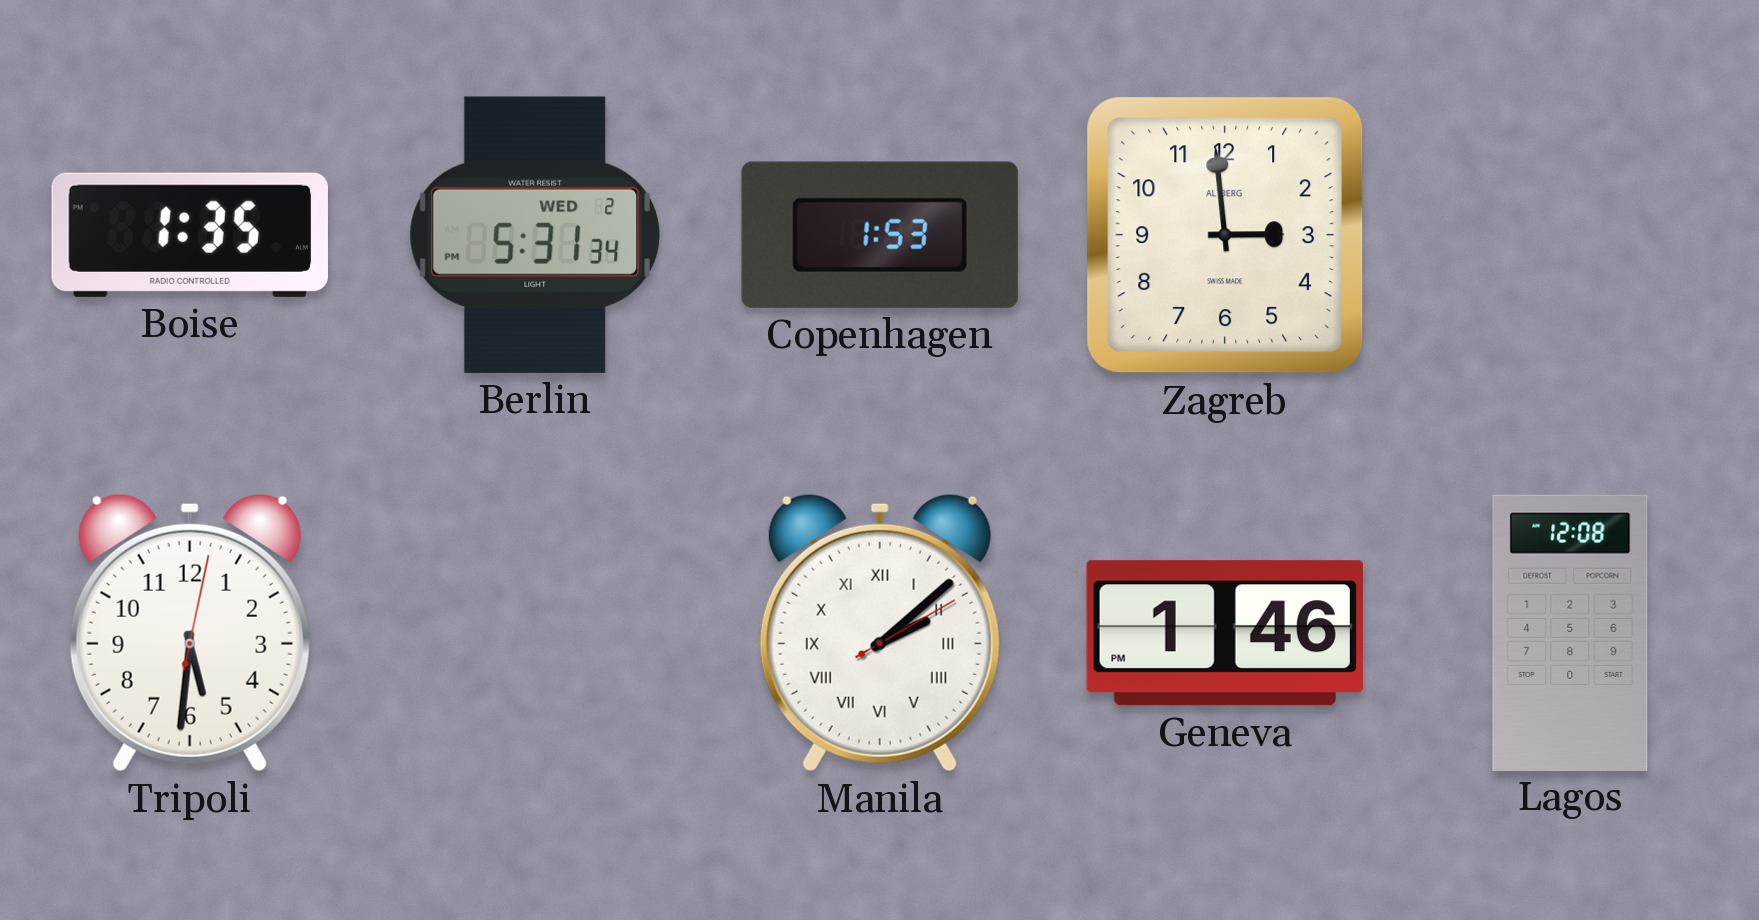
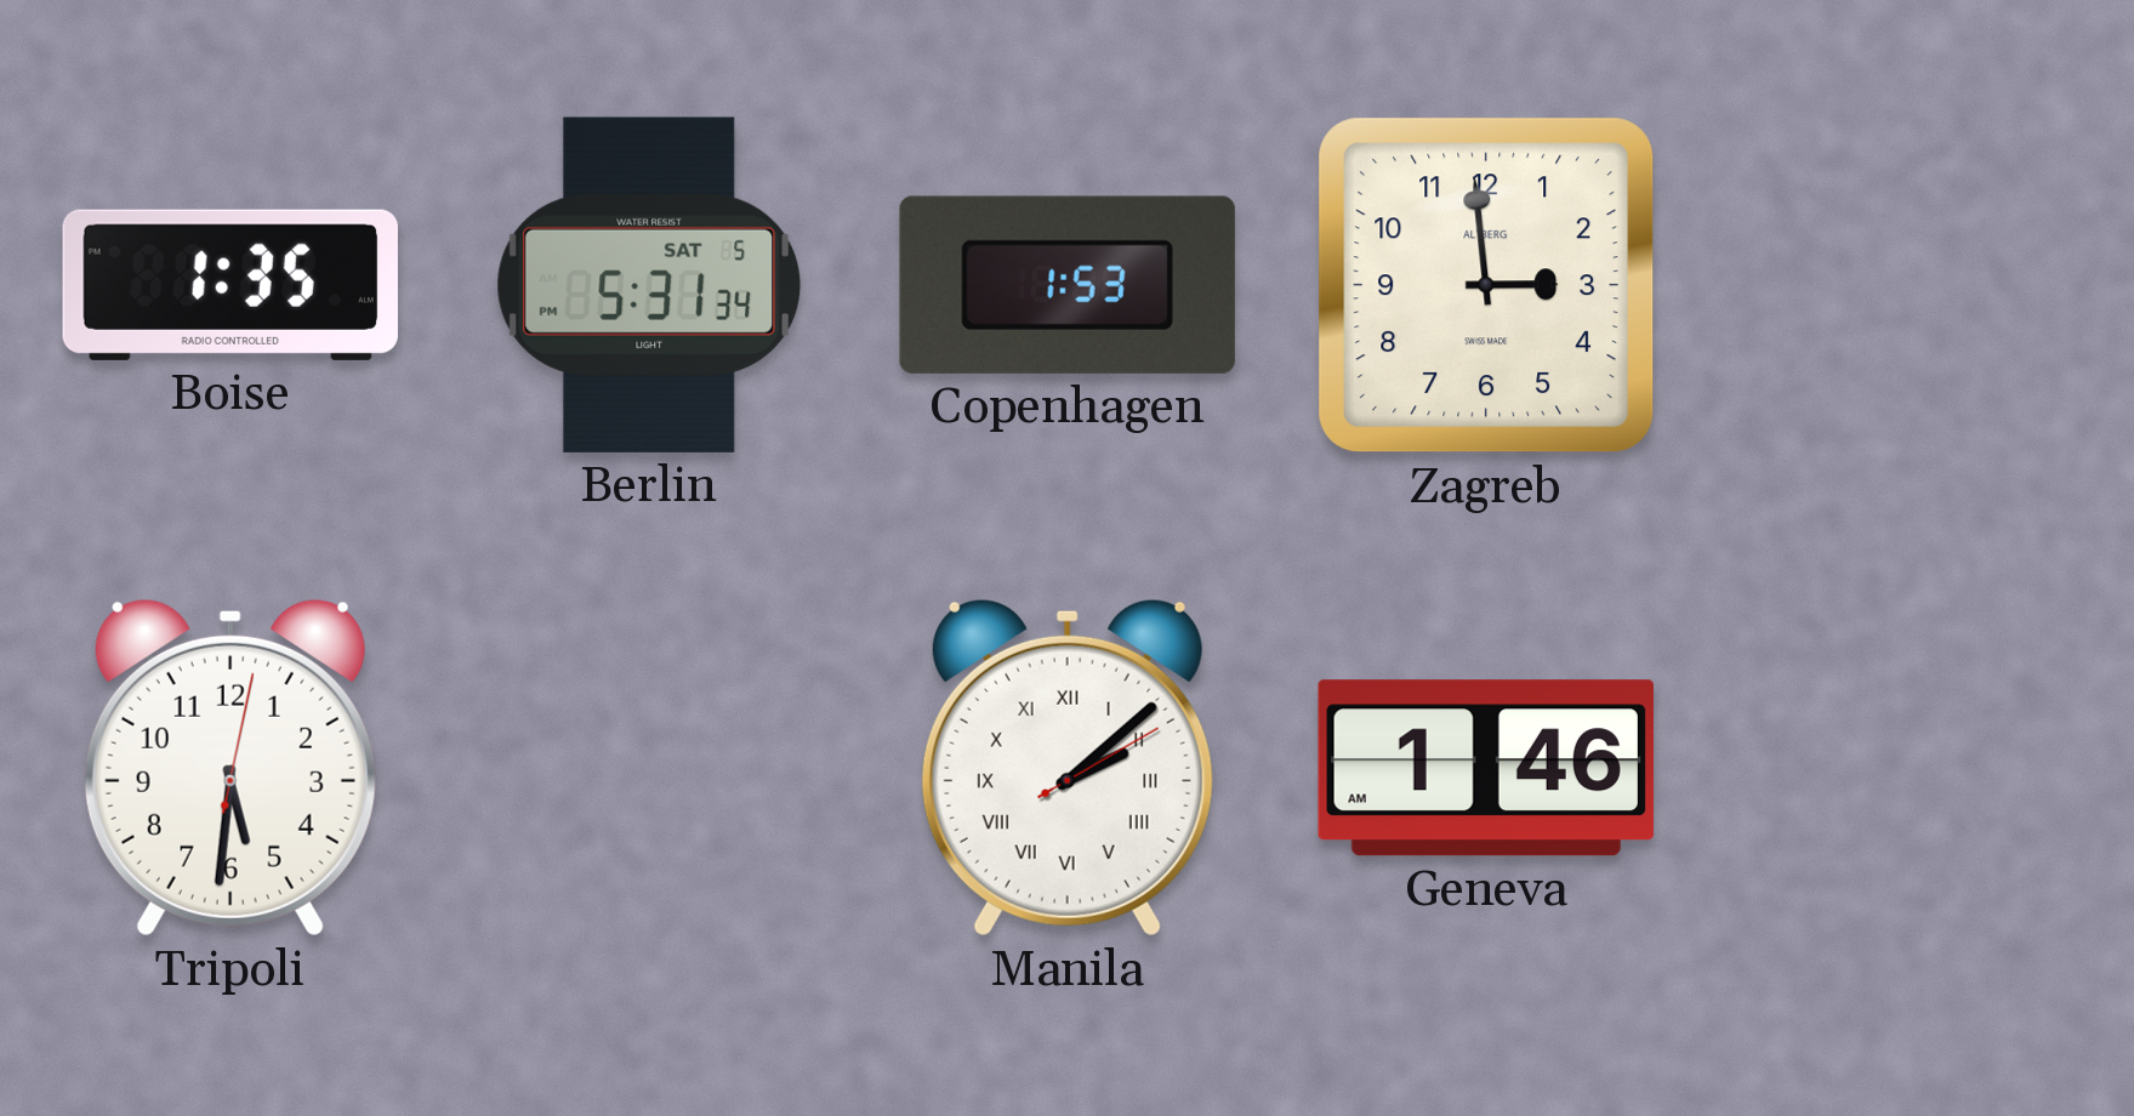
Berlin date: WED 2 -> SAT 5
Geneva: 1:46 PM -> 1:46 AM
Lagos: 12:08 -> none
